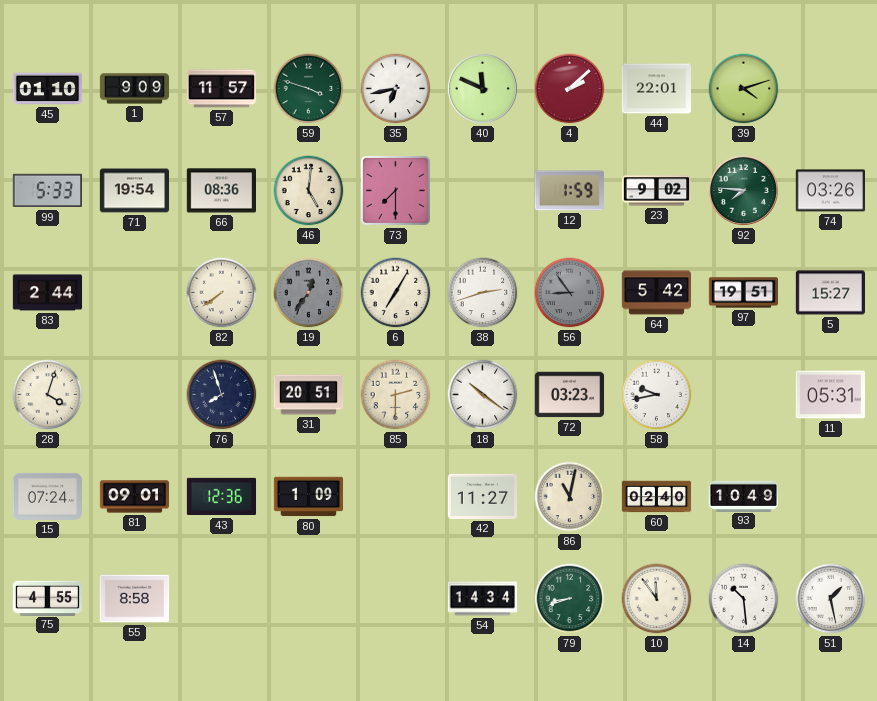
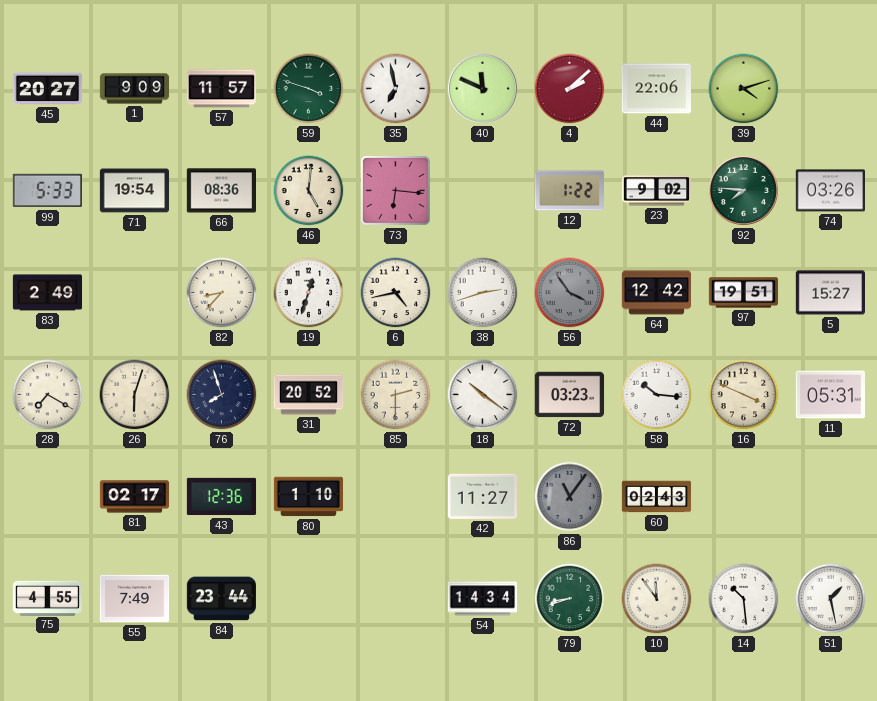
45: 01:10 -> 20:27
35: 6:43 -> 6:58
44: 22:01 -> 22:06
73: 7:30 -> 6:16
12: 1:59 -> 1:22
83: 2:44 -> 2:49
82: 7:39 -> 8:37
19: 12:36 -> 12:33
19 dial: grey -> white
6: 7:05 -> 4:43
56: 8:54 -> 3:54
64: 5:42 -> 12:42
28: 4:03 -> 7:20
26: none -> 6:03
31: 20:51 -> 20:52
58: 9:43 -> 10:16
16: none -> 3:49
15: 07:24 -> none
81: 09:01 -> 02:17
80: 1:09 -> 1:10
86: 11:02 -> 11:06
86 dial: cream -> grey
60: 02:40 -> 02:43
93: 10:49 -> none
55: 8:58 -> 7:49
84: none -> 23:44
